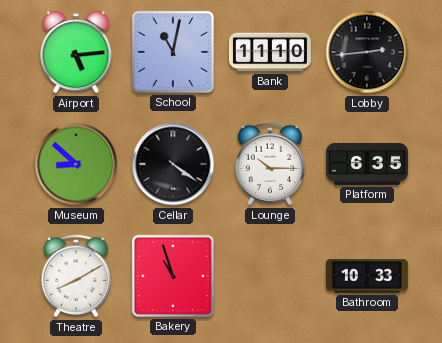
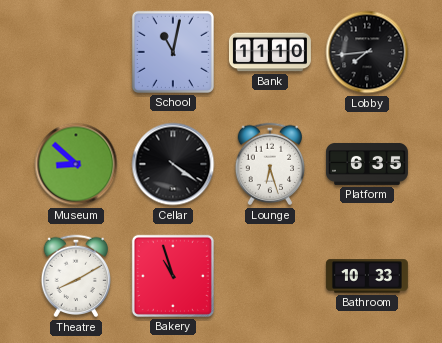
Airport: 5:14 -> none
Lobby: 2:44 -> 7:44
Lounge: 10:15 -> 6:27
